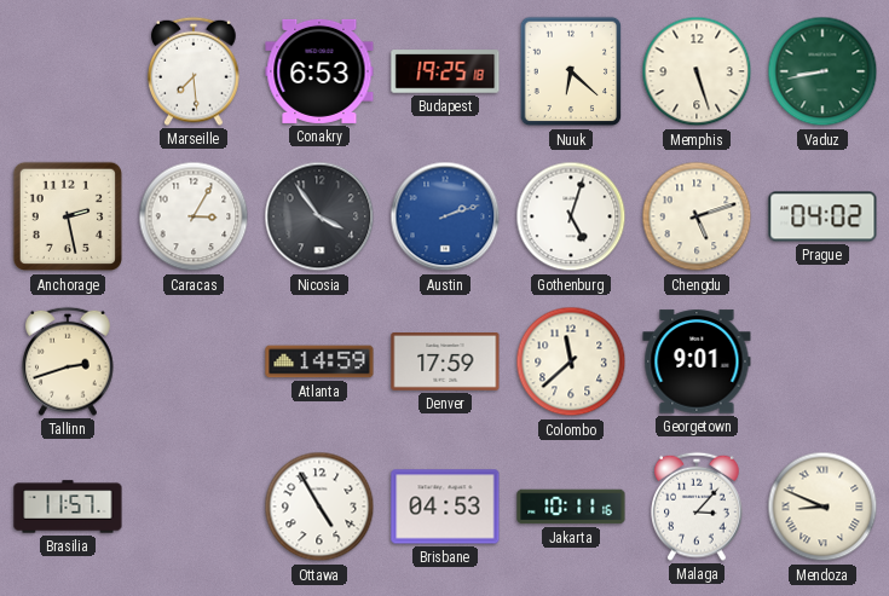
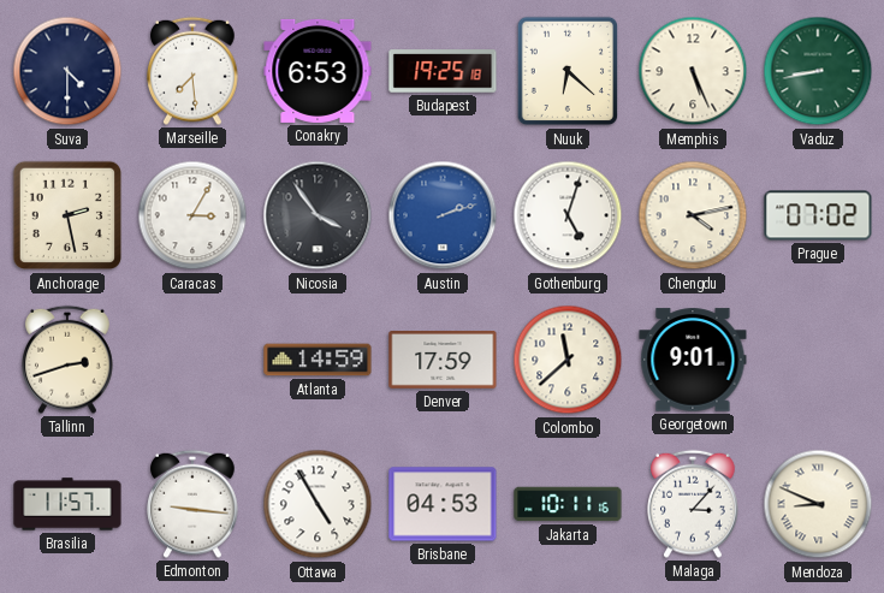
Suva: none -> 4:30
Memphis: 5:27 -> 5:26
Chengdu: 5:12 -> 4:13
Prague: 04:02 -> 07:02
Edmonton: none -> 9:16
